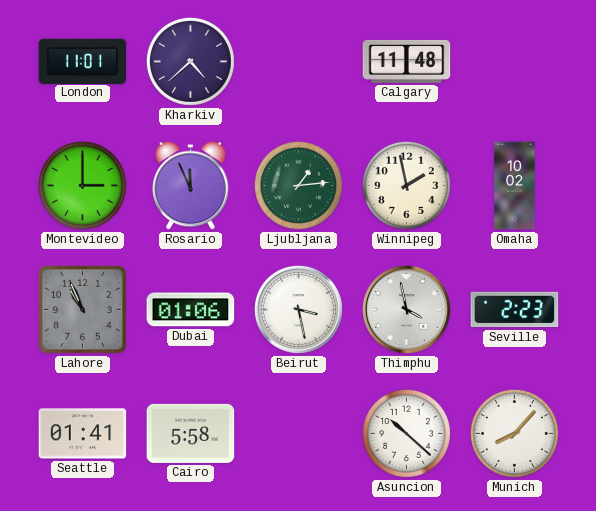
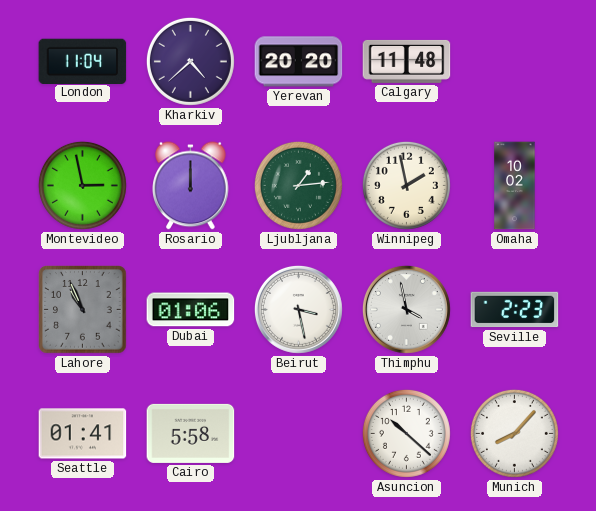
London: 11:01 -> 11:04
Yerevan: none -> 20:20
Montevideo: 3:00 -> 2:58
Rosario: 11:56 -> 12:00
